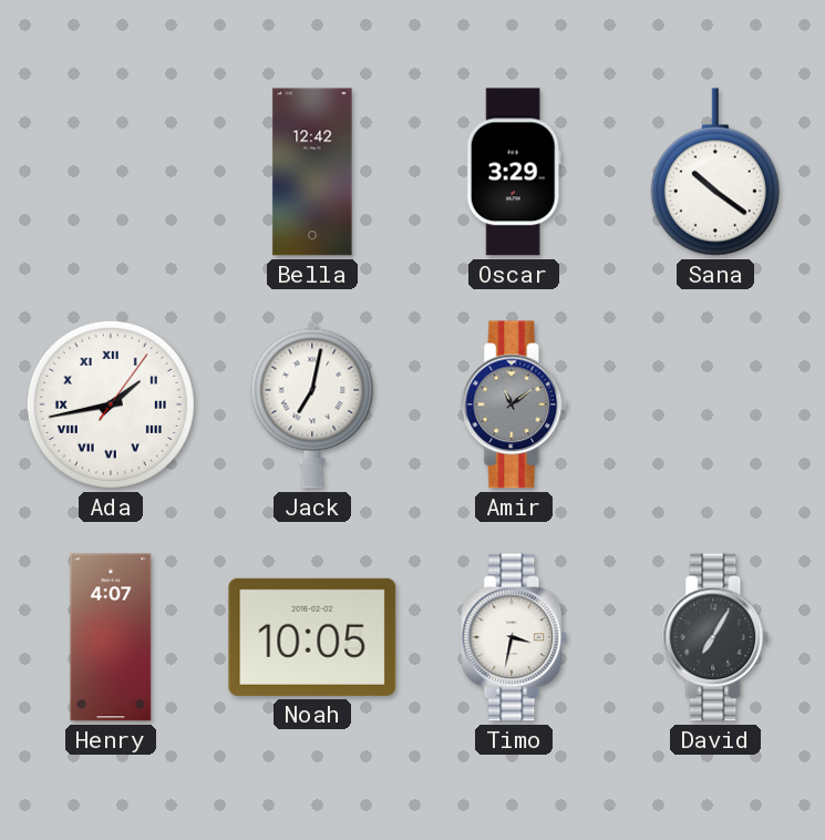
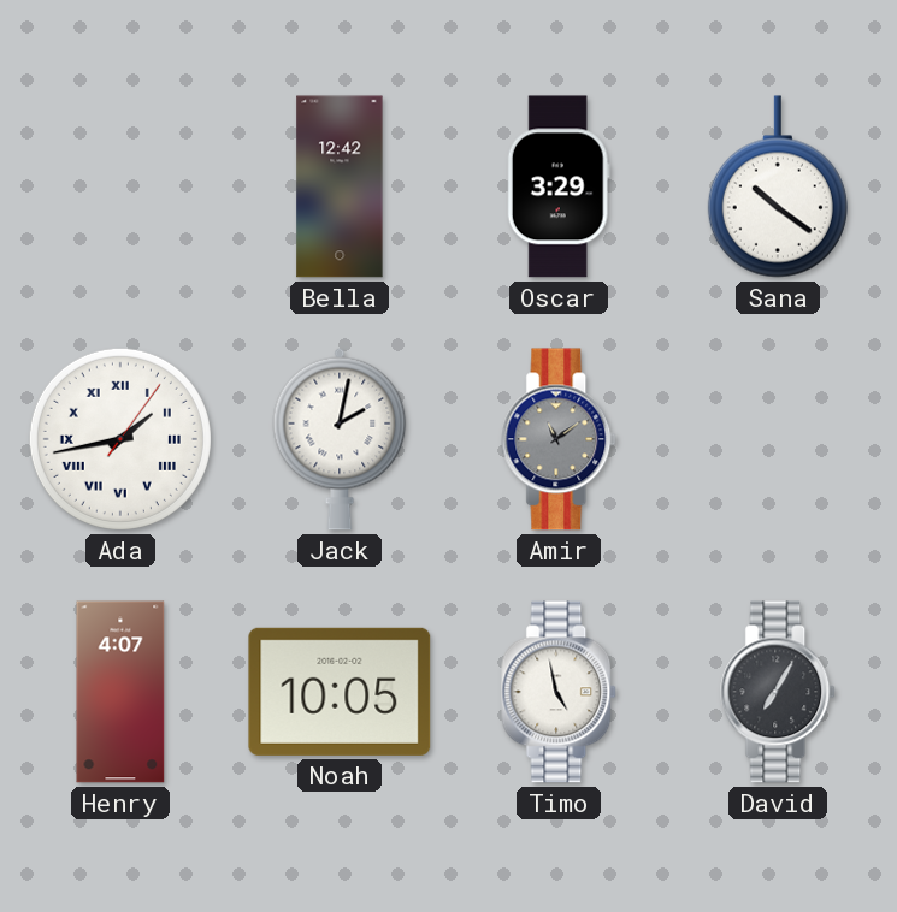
Jack: 7:02 -> 2:02
Timo: 3:32 -> 4:58
